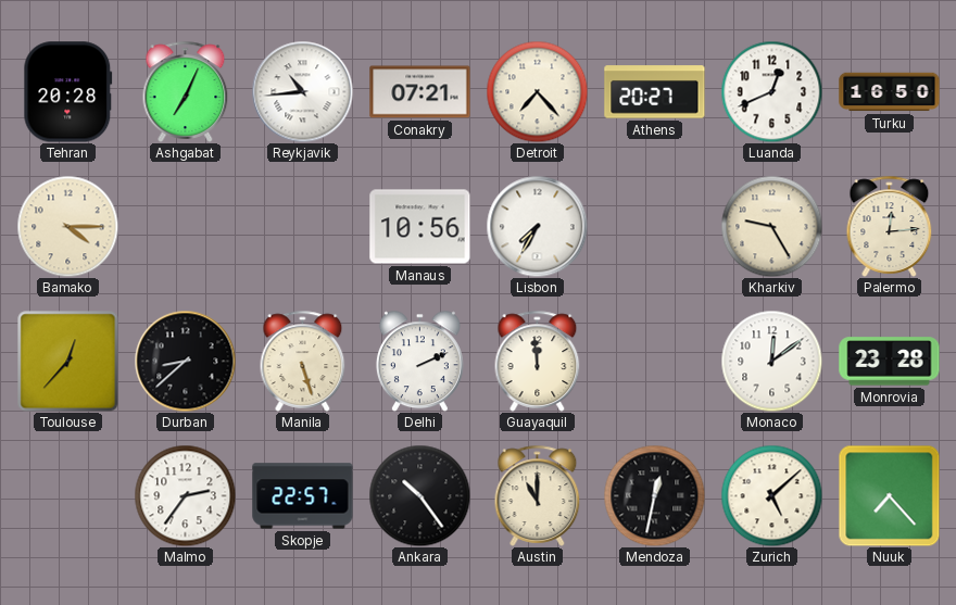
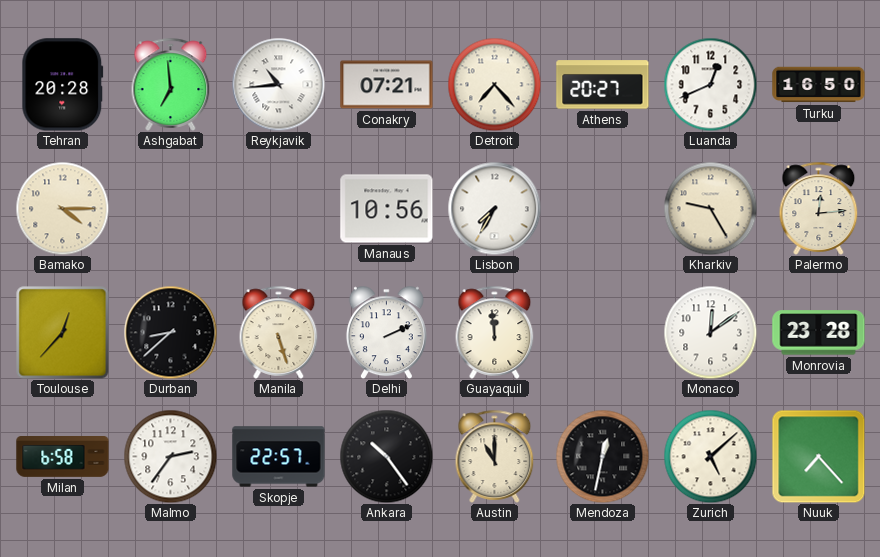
Ashgabat: 7:04 -> 6:59
Milan: none -> 6:58
